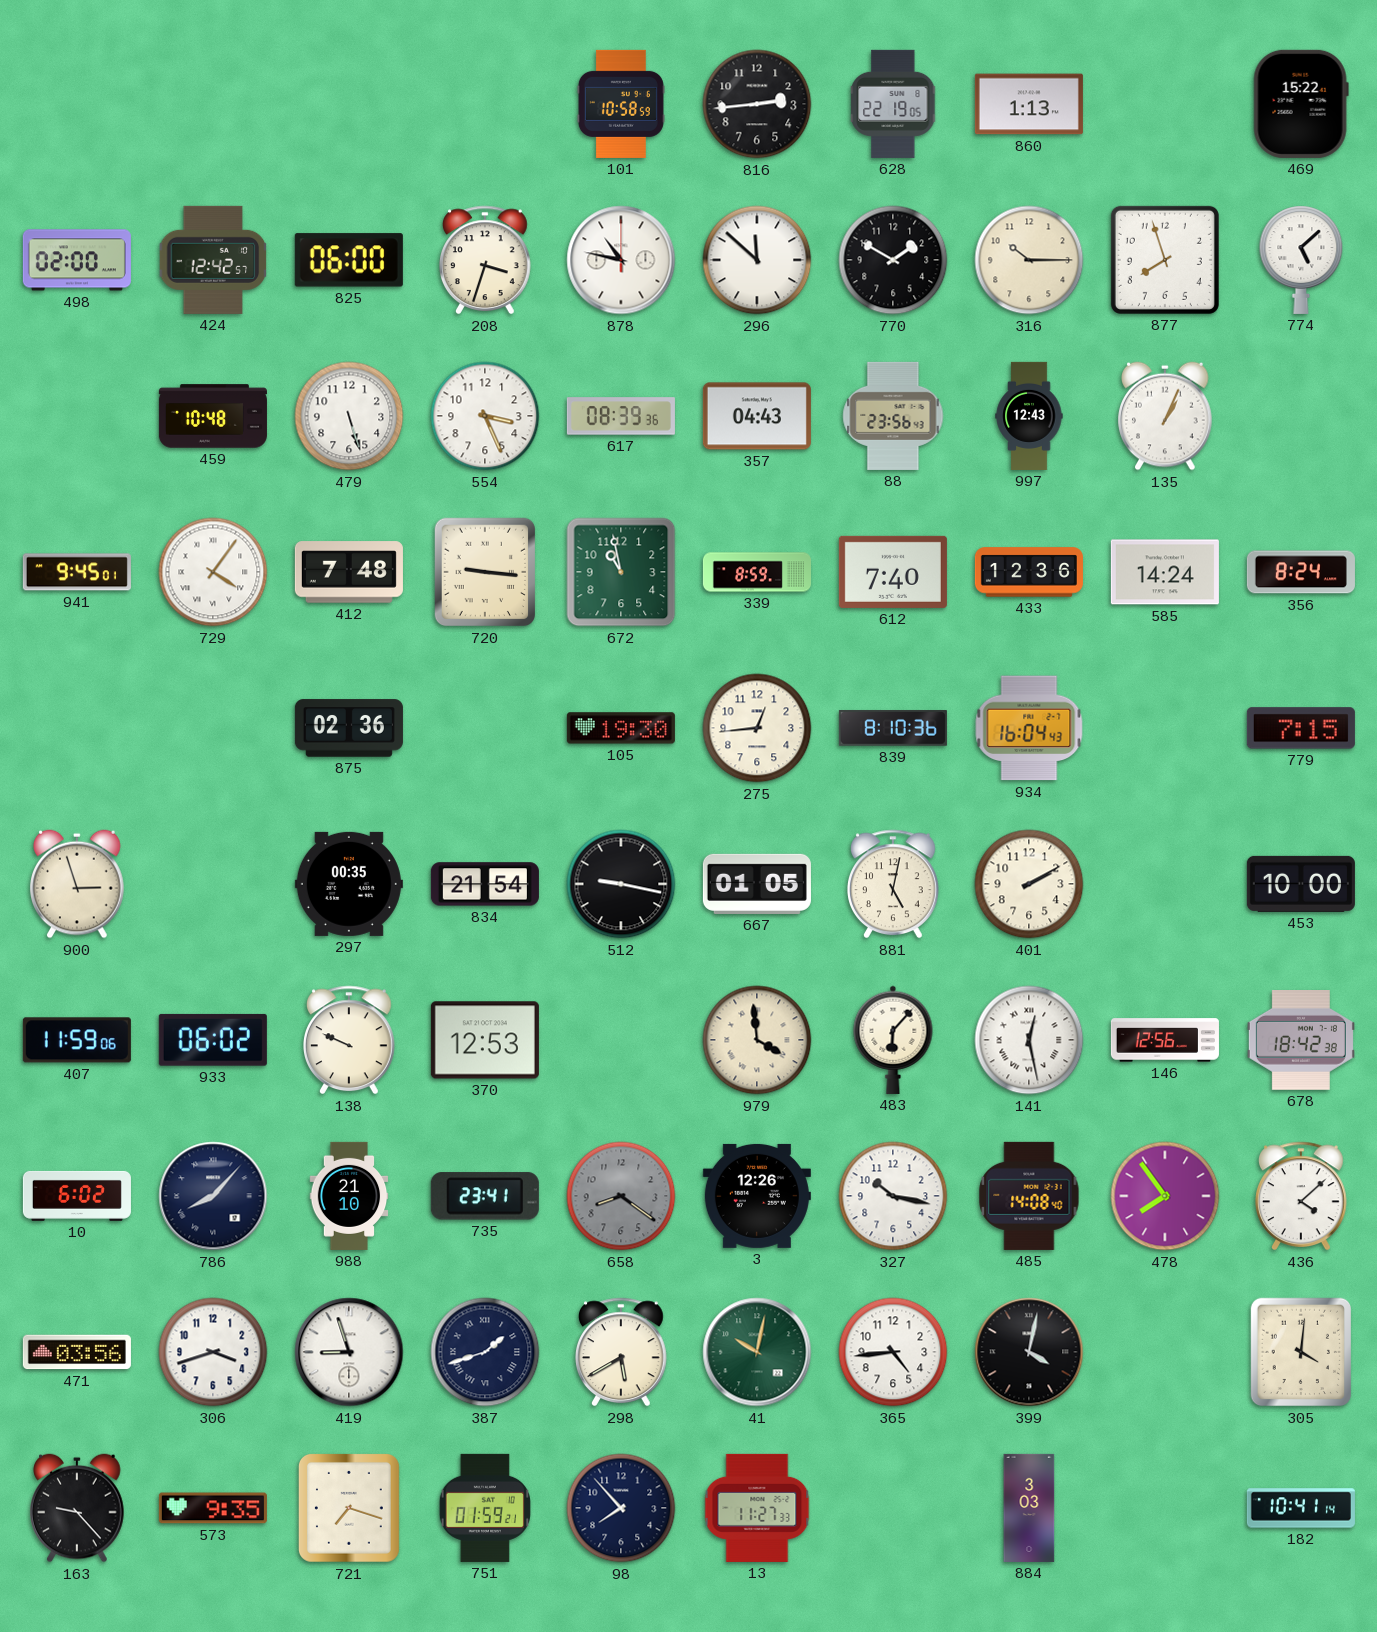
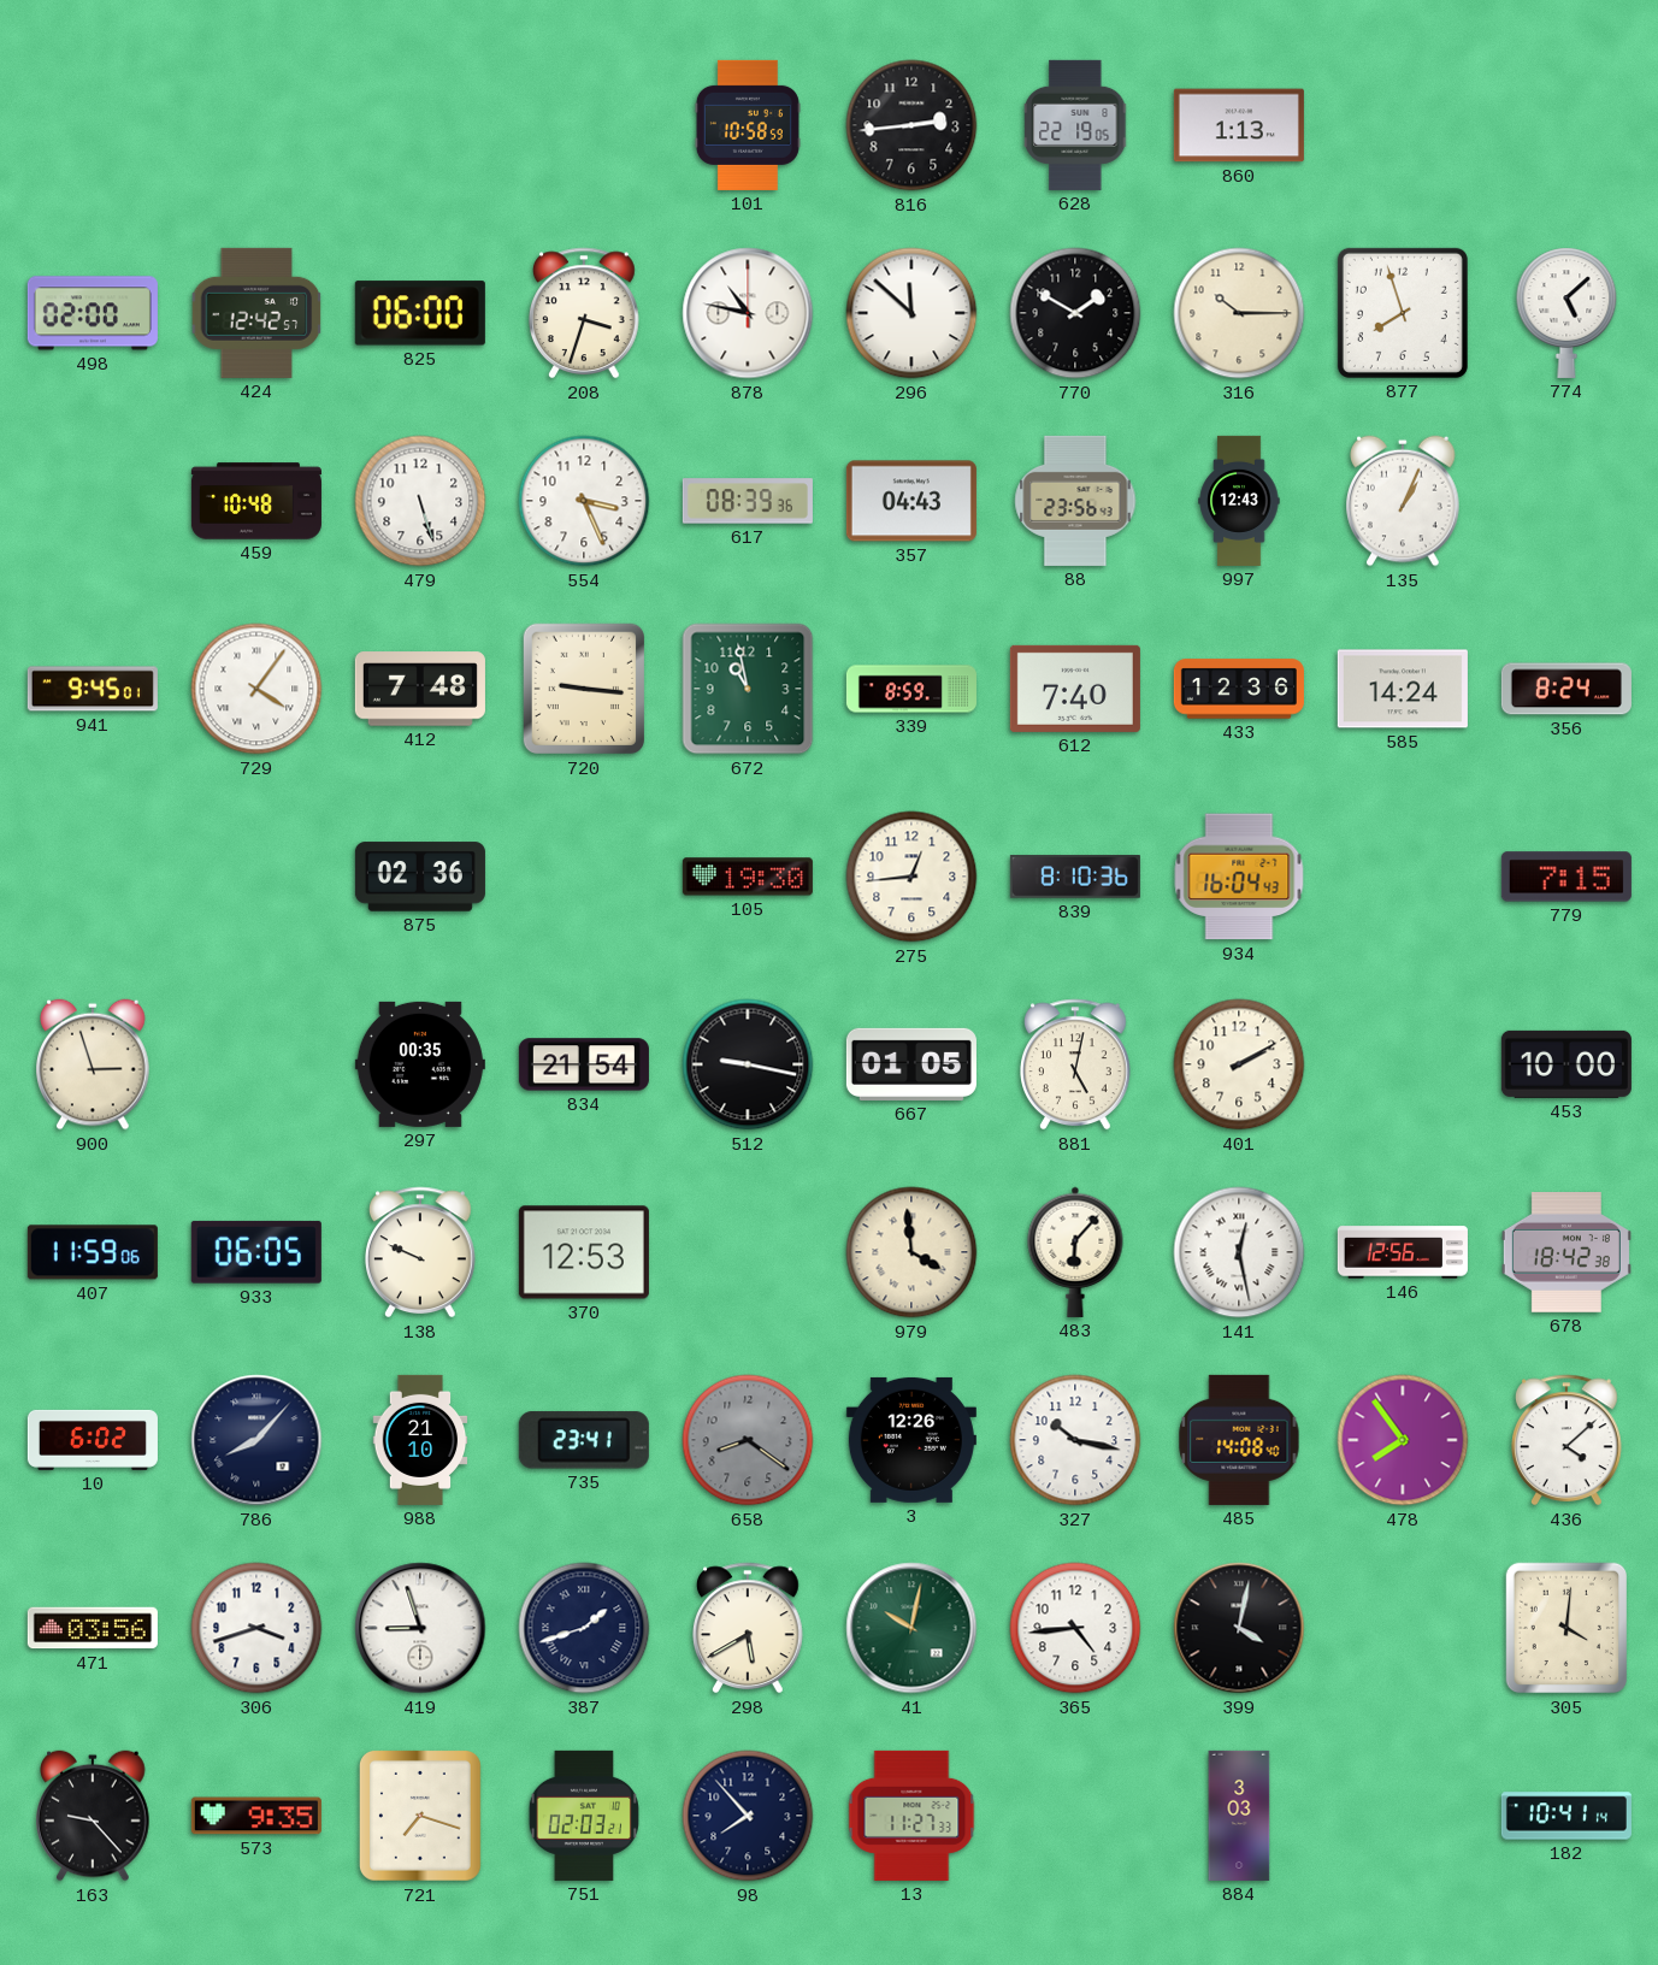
469: 15:22 -> none
933: 06:02 -> 06:05
751: 01:59 -> 02:03
